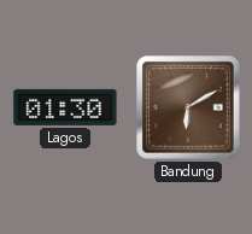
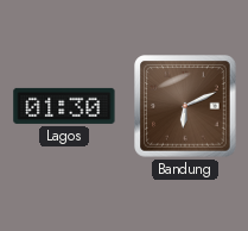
Bandung: 6:10 -> 6:11
